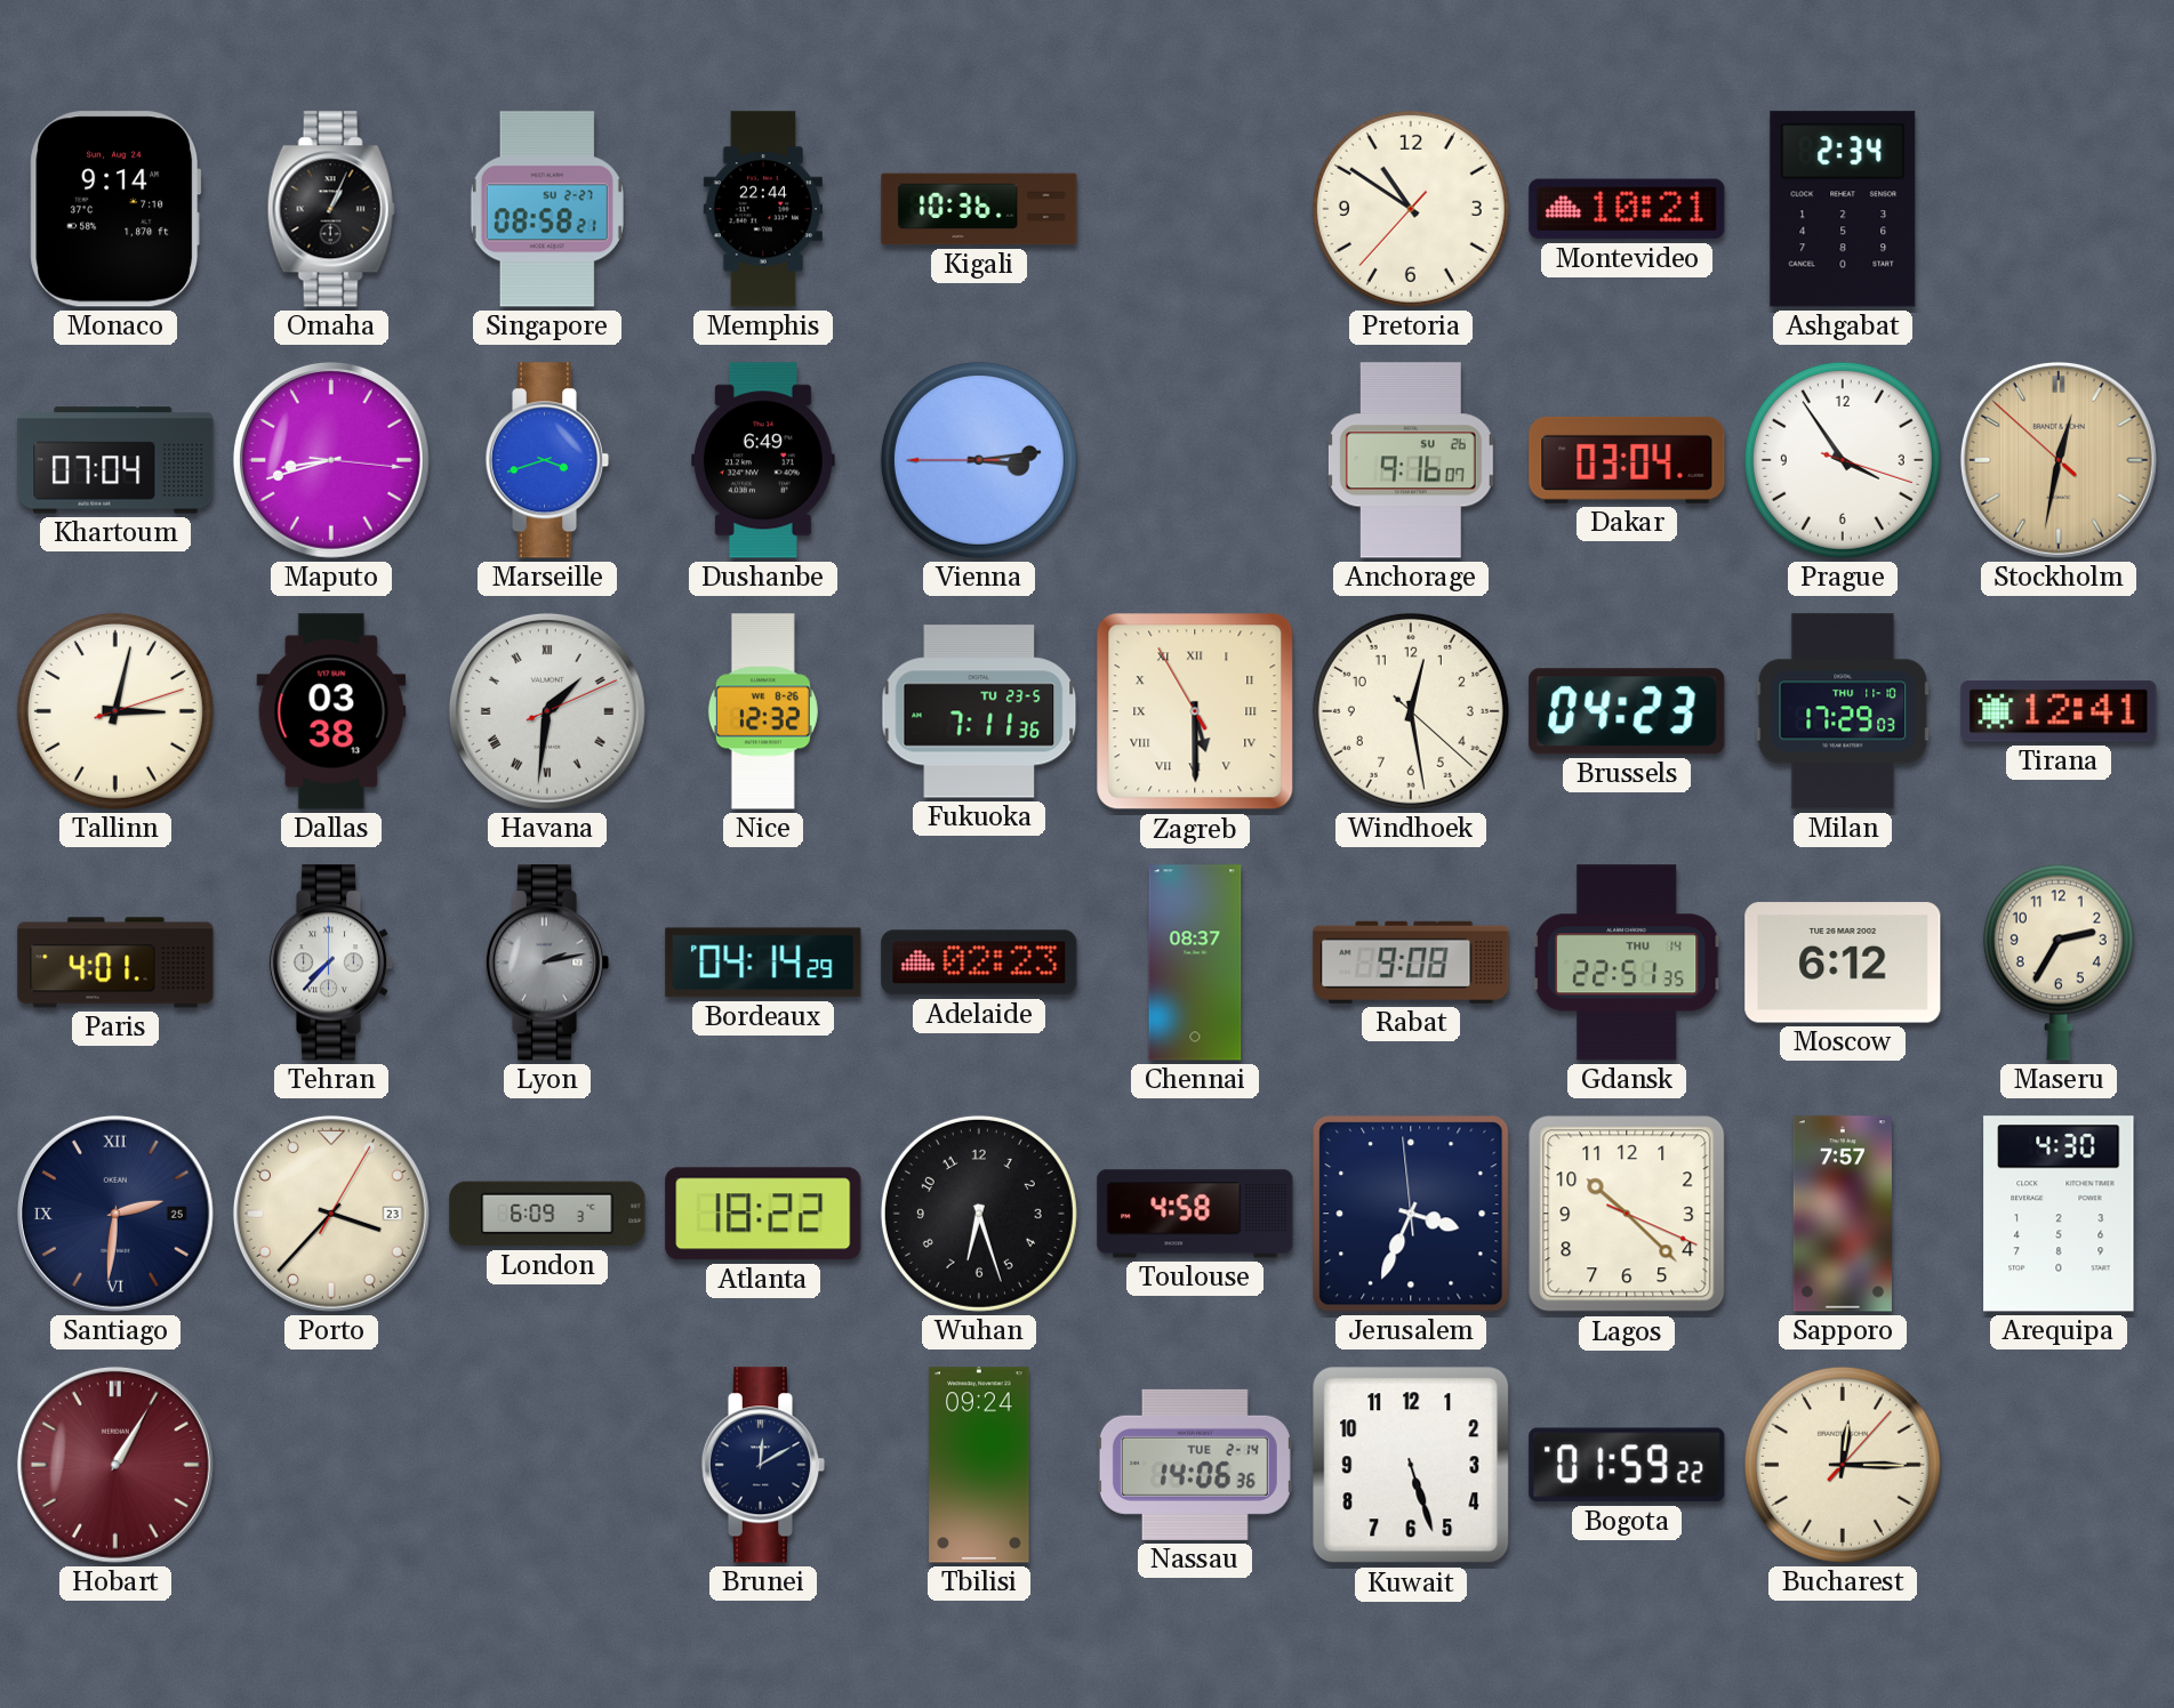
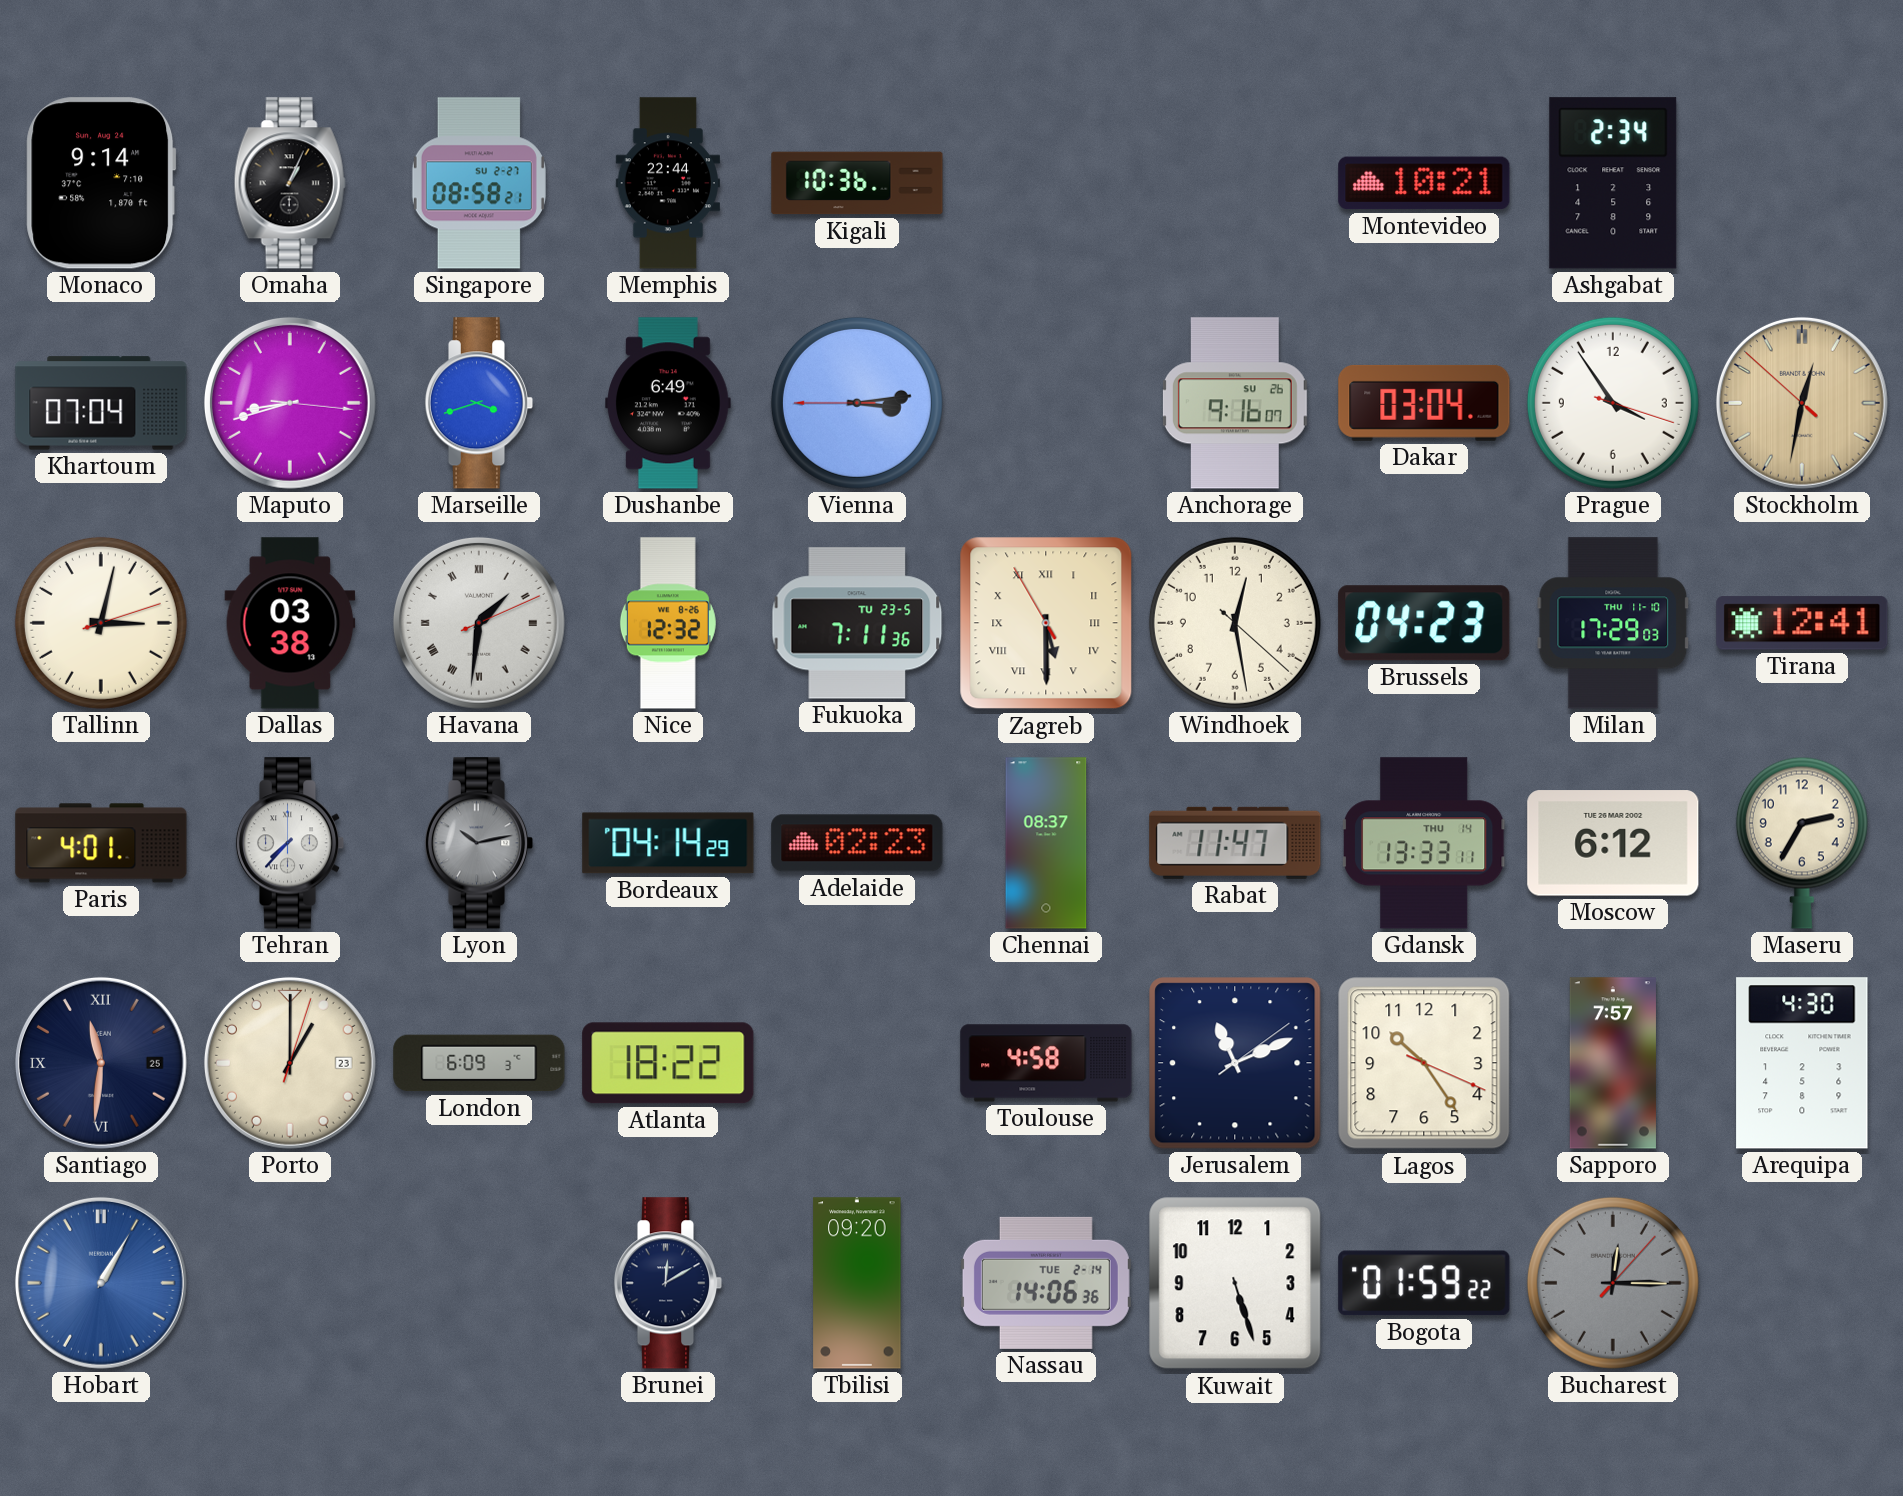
Pretoria: 10:50 -> none
Lyon: 2:13 -> 10:13
Rabat: 9:08 -> 11:47
Gdansk: 22:51 -> 13:33
Santiago: 2:31 -> 11:31
Porto: 3:37 -> 1:00
Wuhan: 6:27 -> none
Jerusalem: 3:33 -> 11:11
Lagos: 10:22 -> 10:24
Hobart dial: burgundy -> blue
Tbilisi: 09:24 -> 09:20
Bucharest dial: cream -> grey
